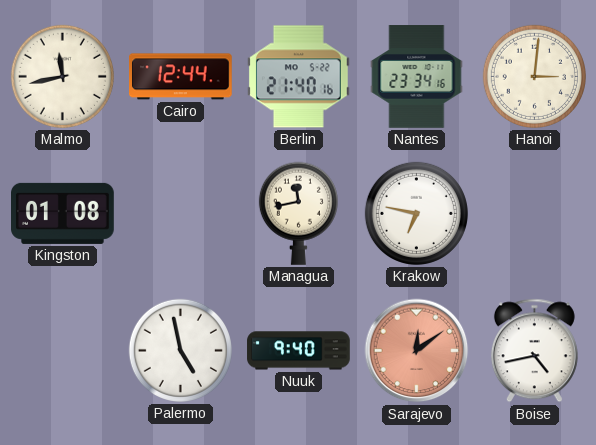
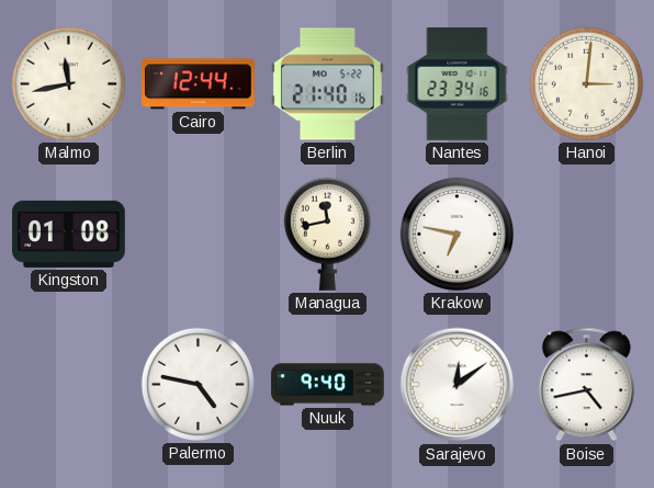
Palermo: 4:58 -> 4:47
Sarajevo dial: salmon -> white
